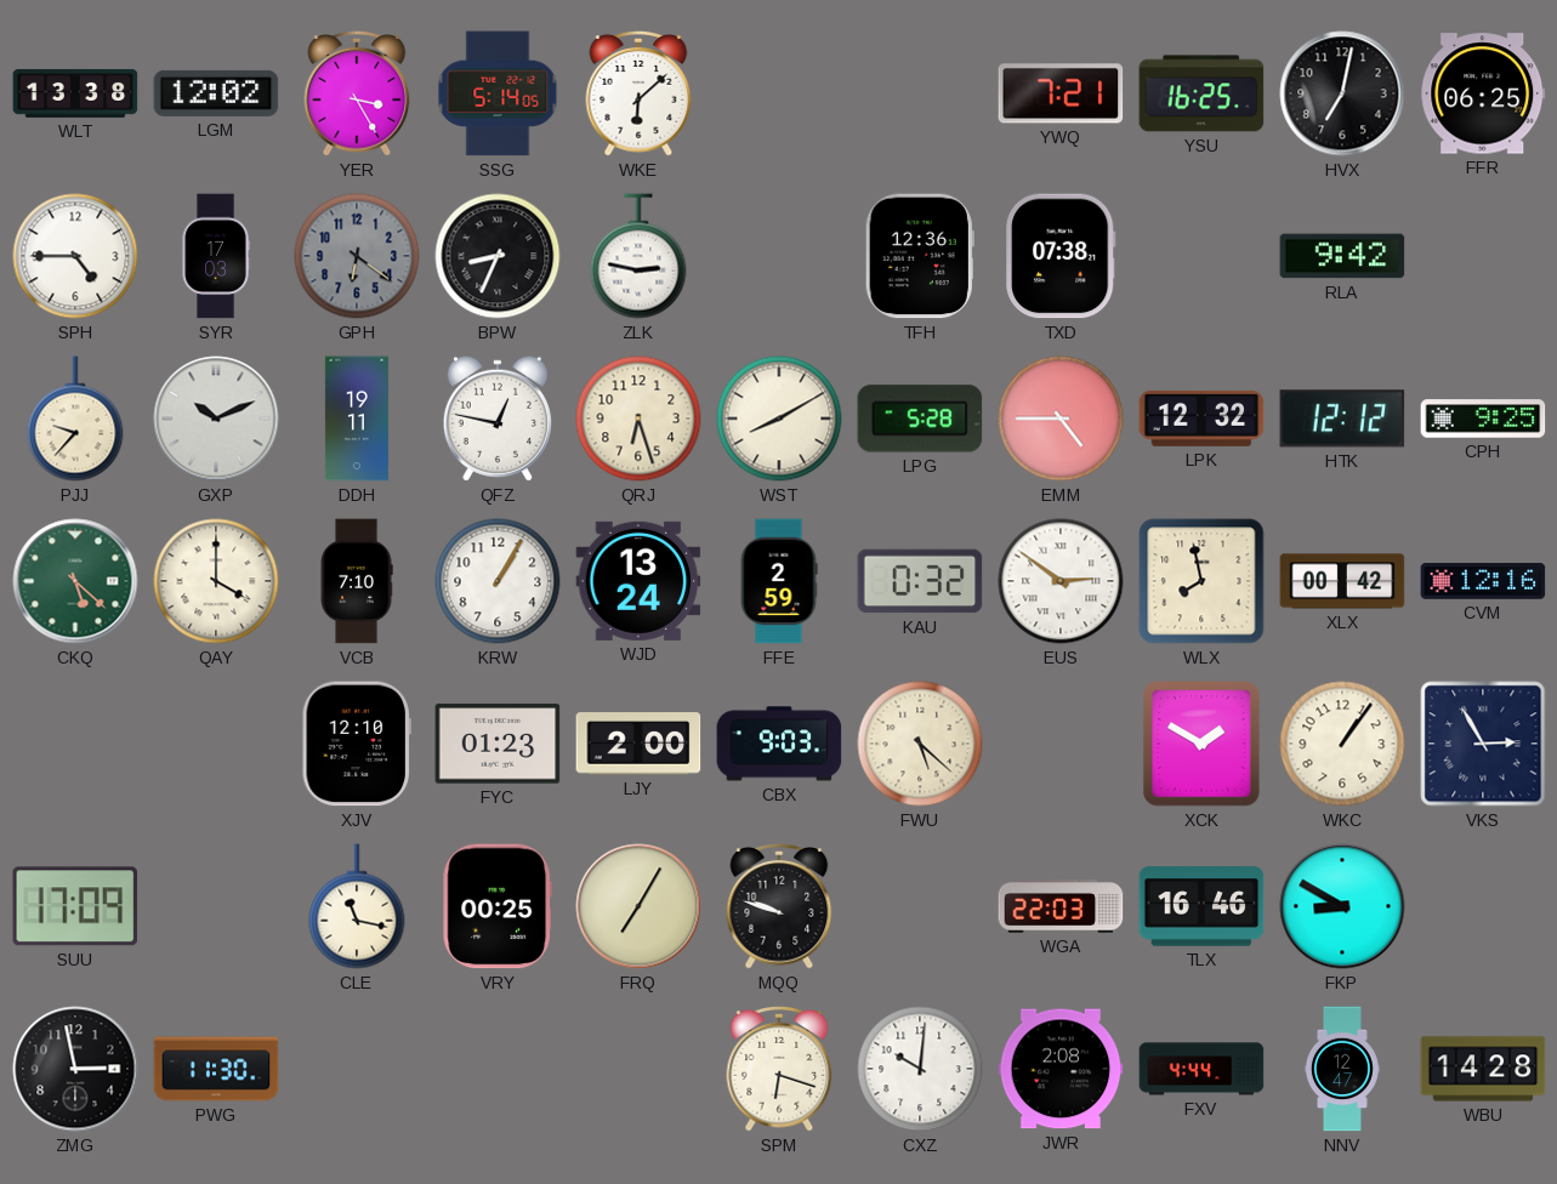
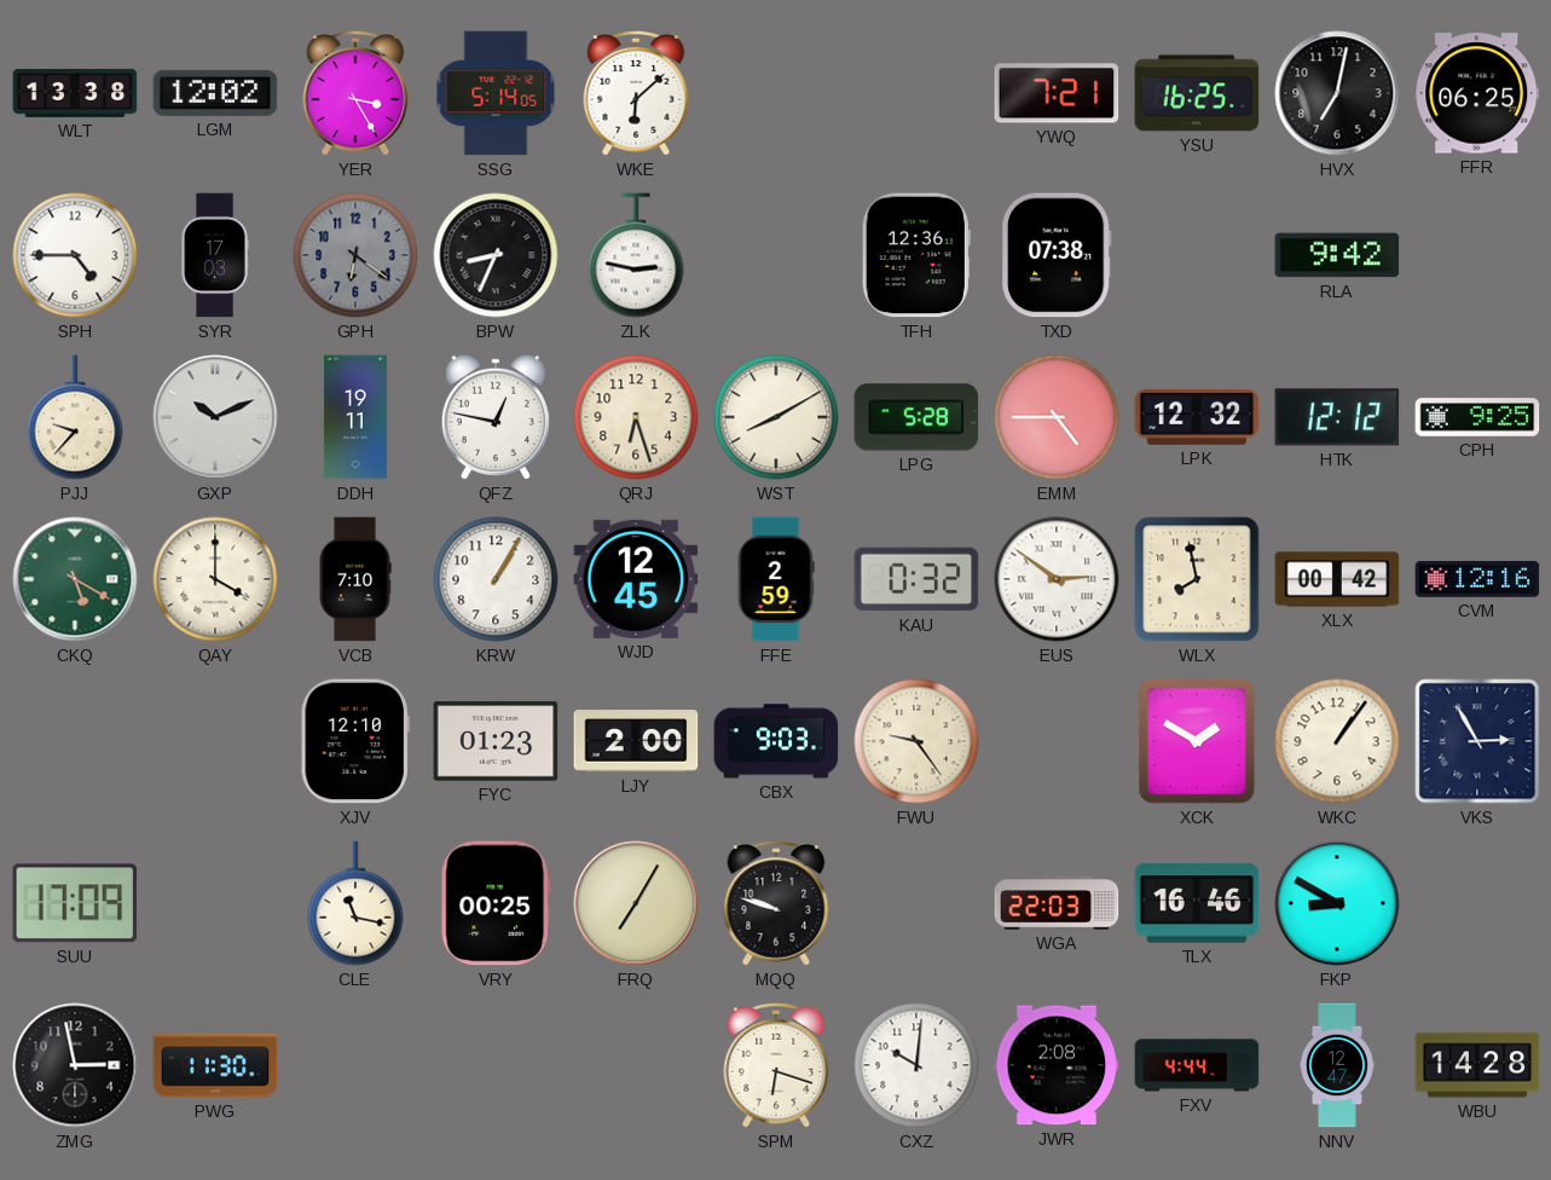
CKQ: 5:22 -> 5:20
WJD: 13:24 -> 12:45
FWU: 5:22 -> 9:24
